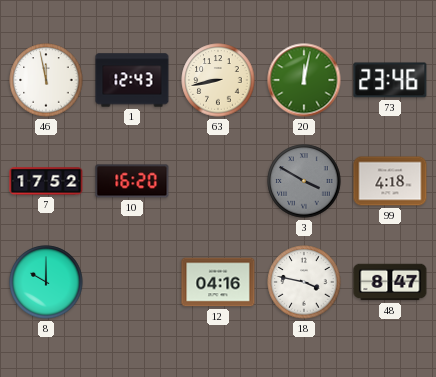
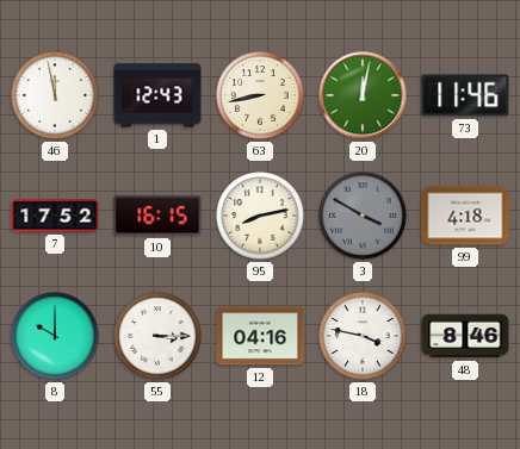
73: 23:46 -> 11:46
10: 16:20 -> 16:15
95: none -> 8:13
55: none -> 3:15
48: 8:47 -> 8:46
